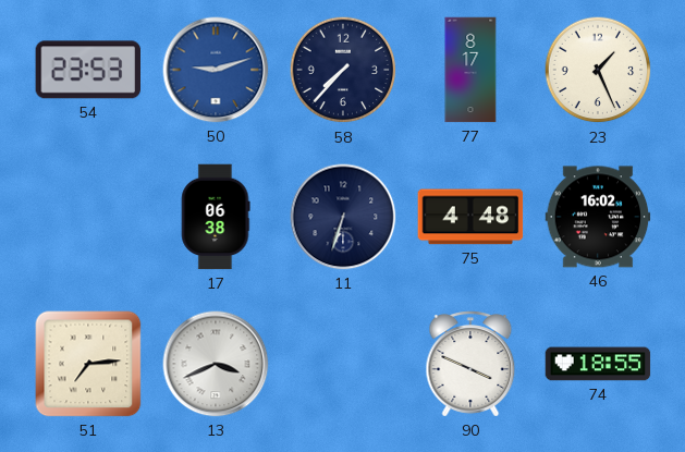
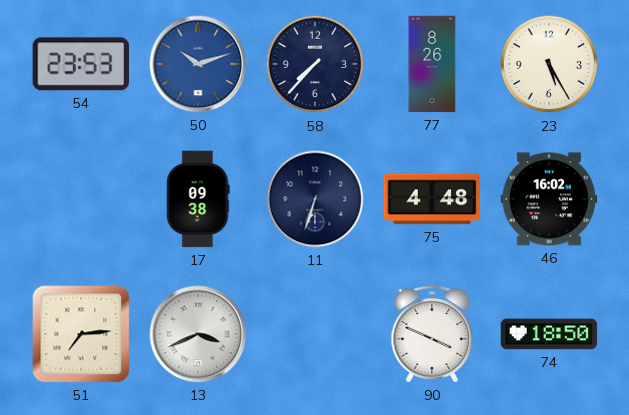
50: 9:12 -> 10:12
77: 8:17 -> 8:26
23: 1:26 -> 5:25
17: 06:38 -> 09:38
74: 18:55 -> 18:50
